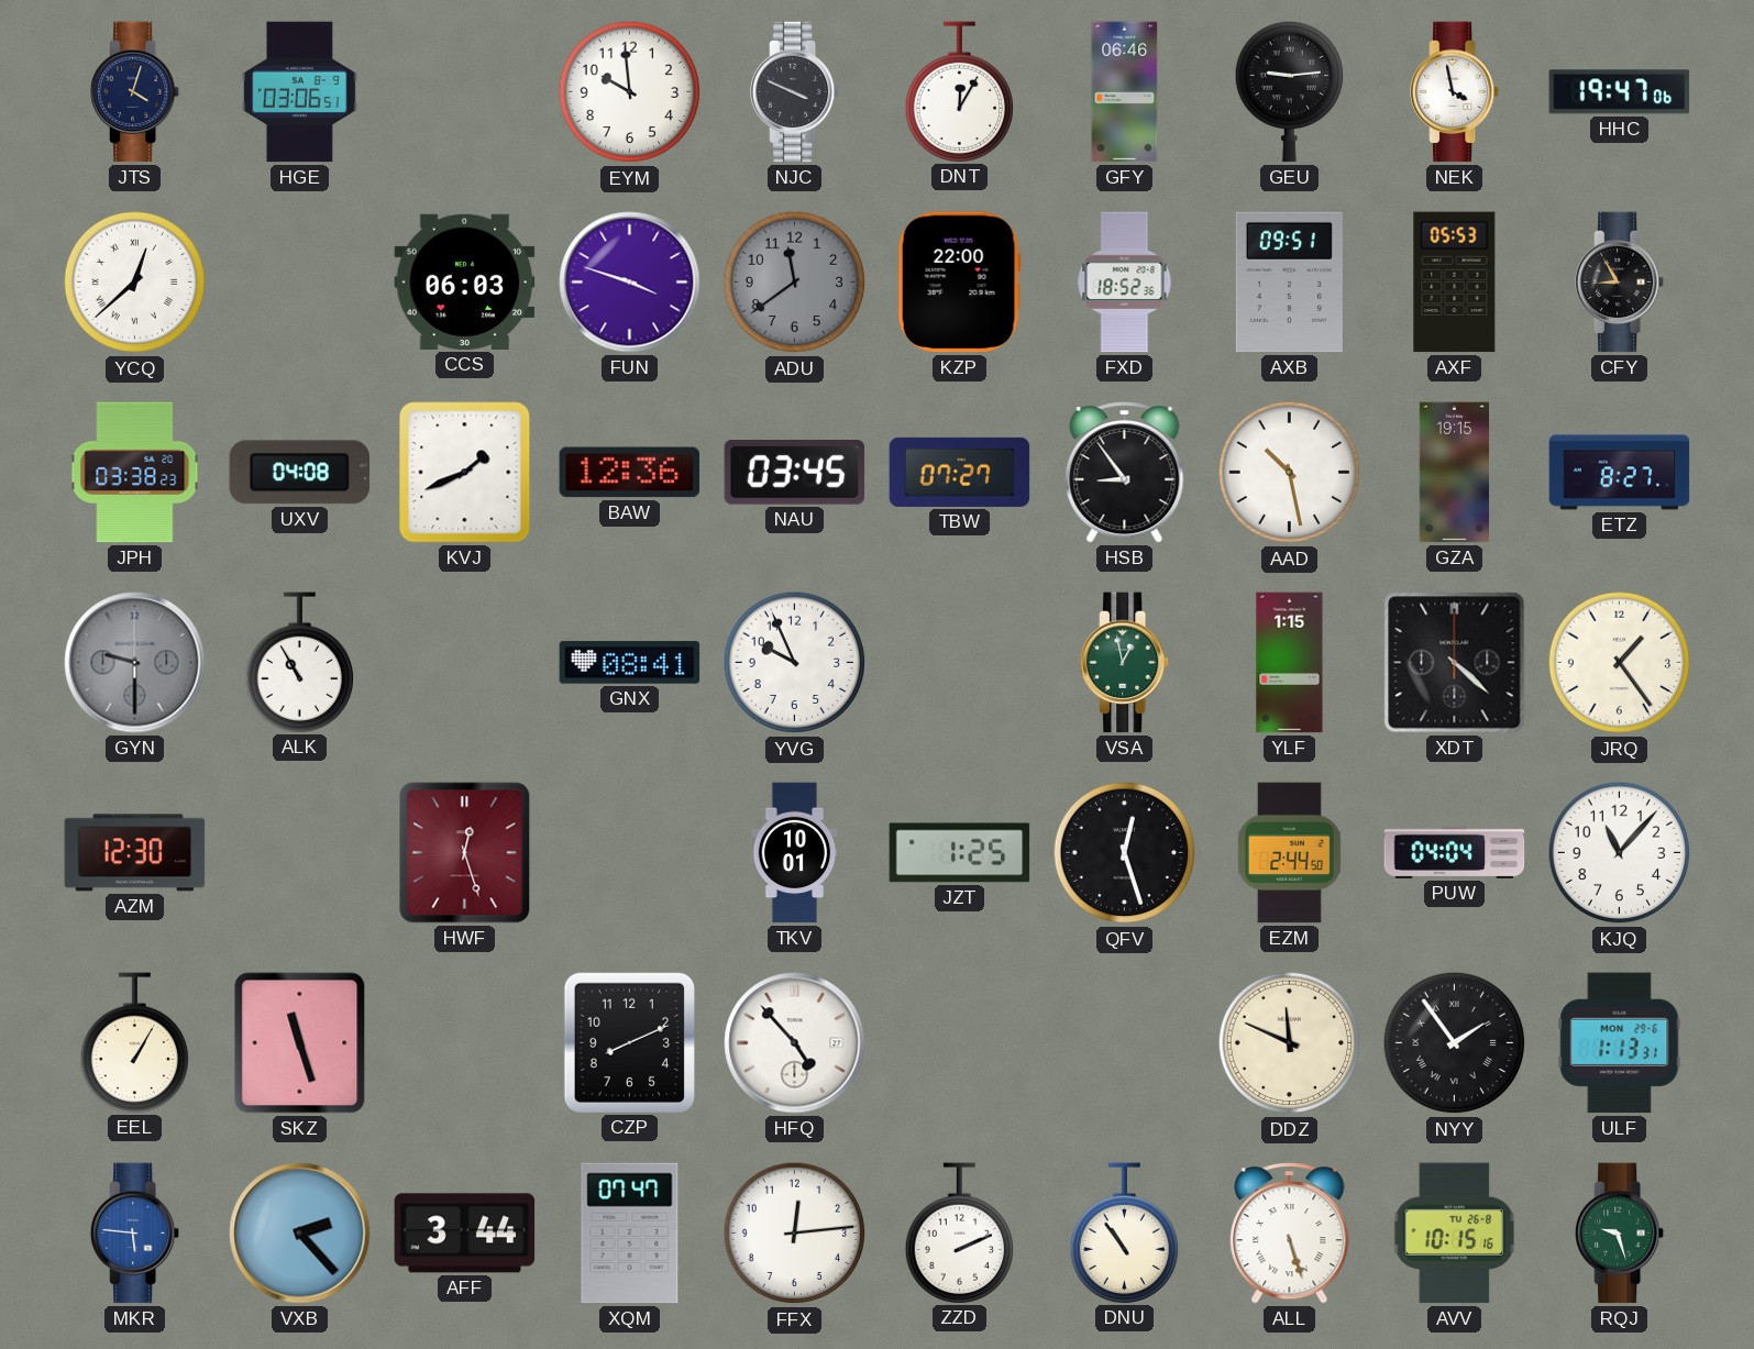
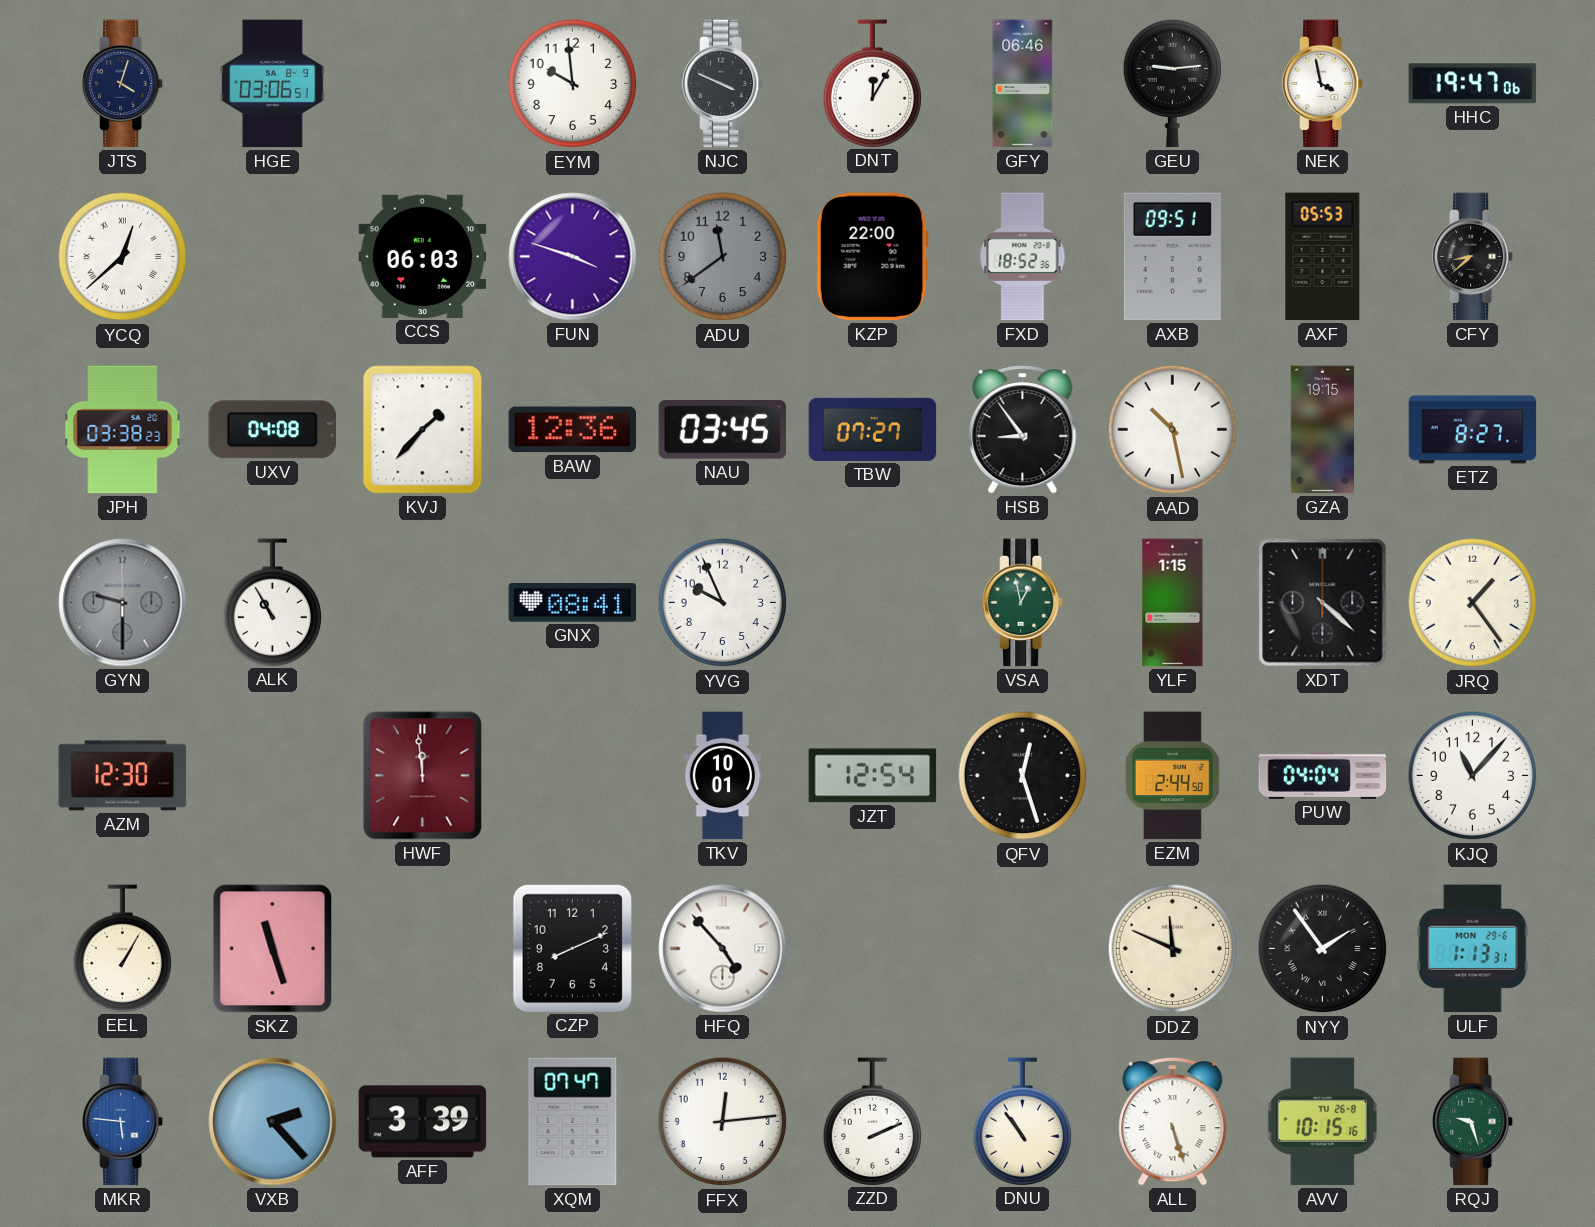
CFY: 8:55 -> 8:38
KVJ: 1:41 -> 1:37
HWF: 12:27 -> 11:59
JZT: 1:25 -> 12:54
AFF: 3:44 -> 3:39
